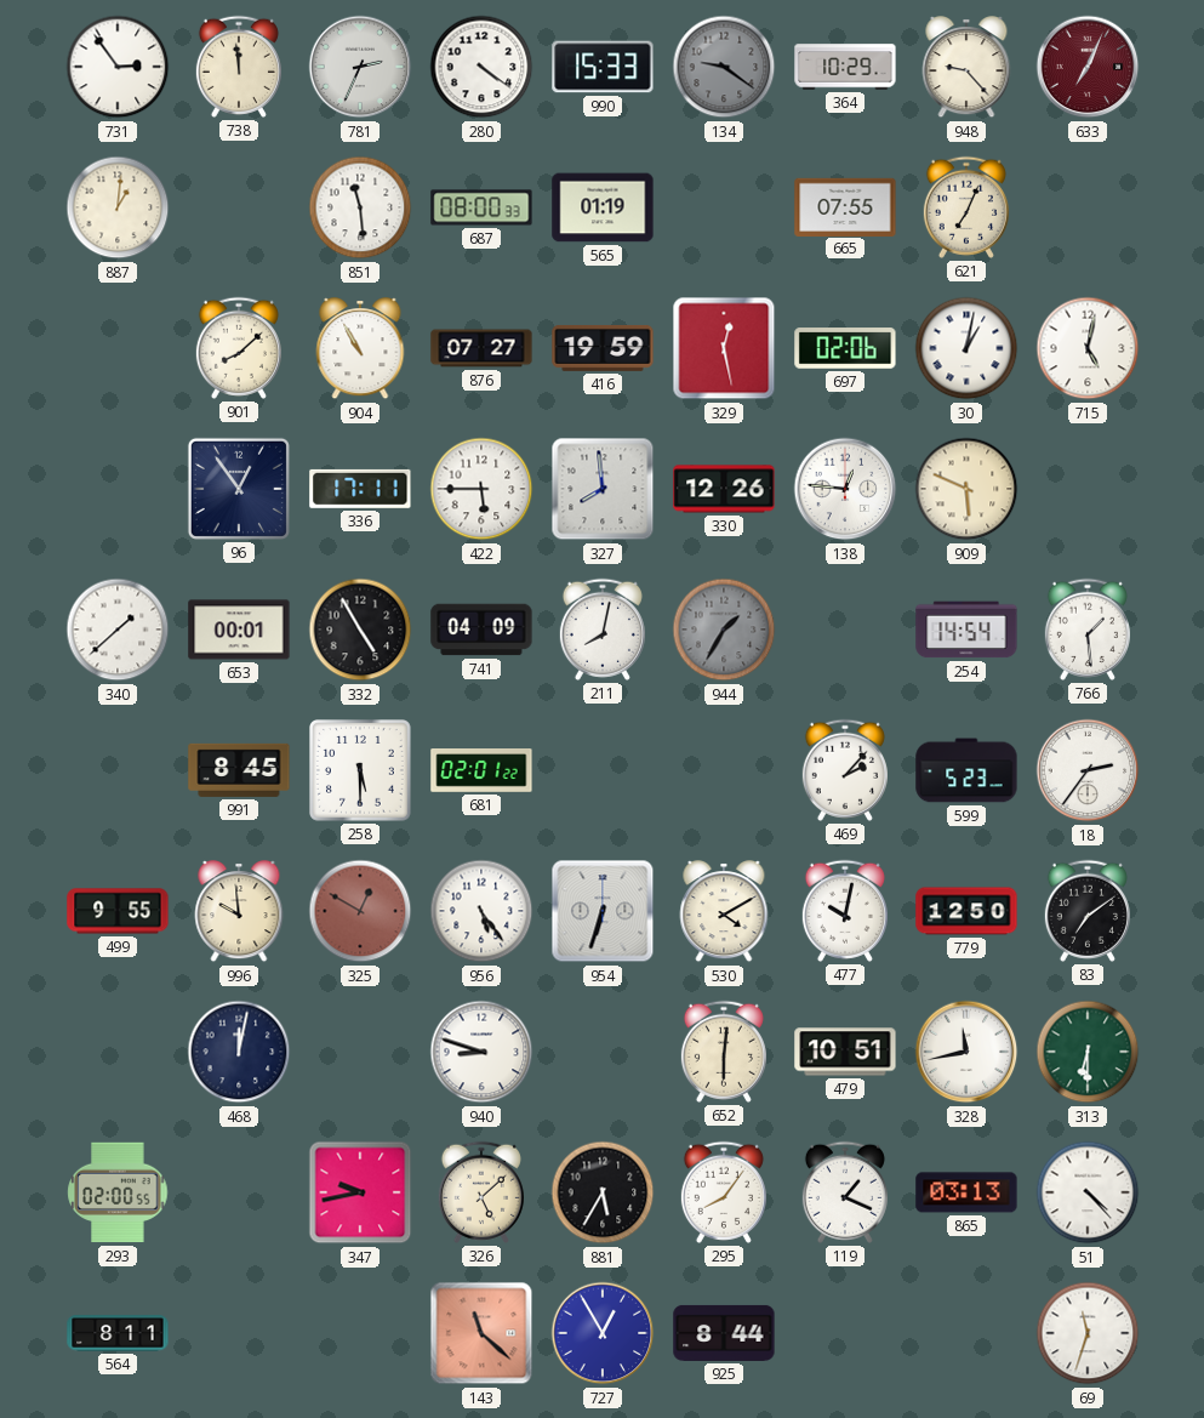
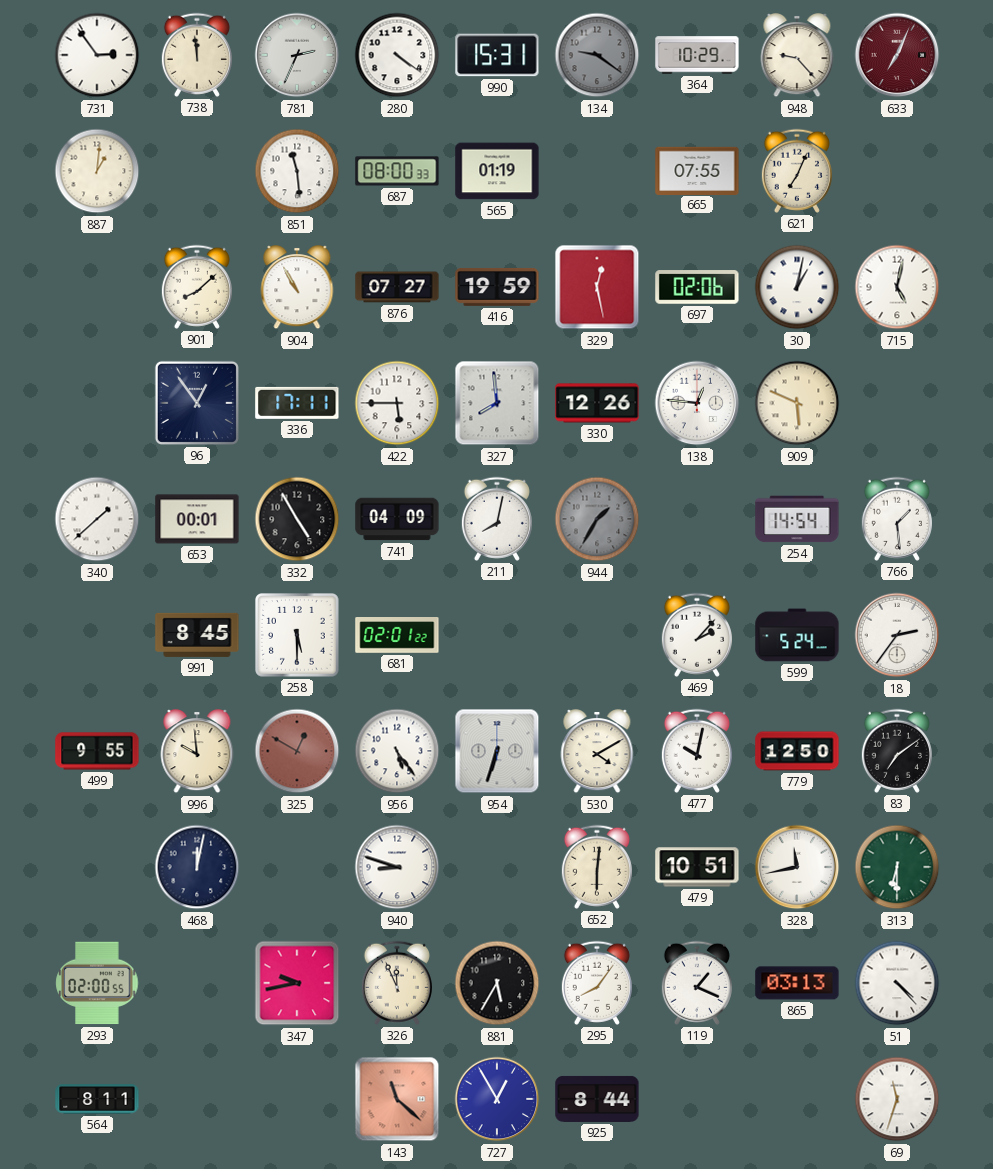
990: 15:33 -> 15:31
599: 5:23 -> 5:24
326: 5:08 -> 11:56
